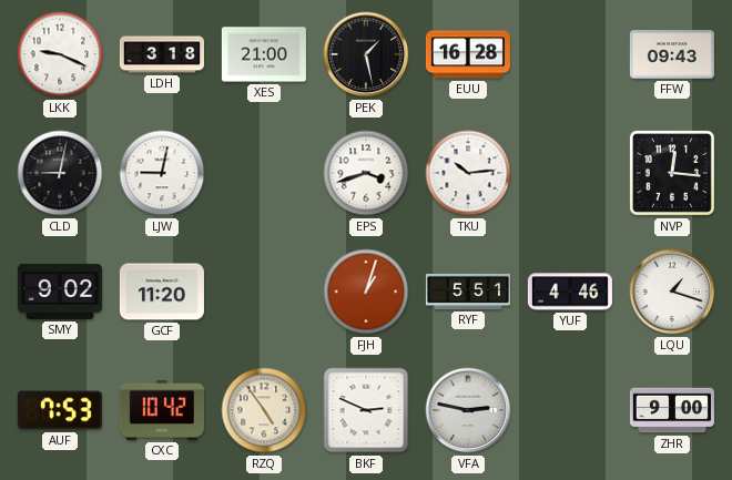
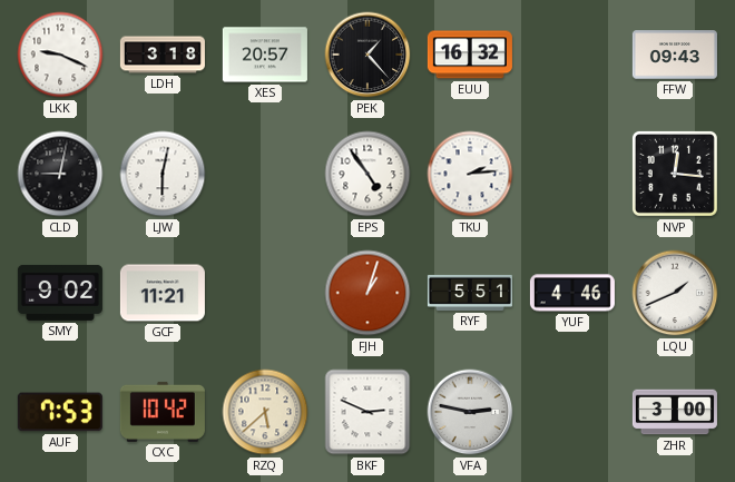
XES: 21:00 -> 20:57
PEK: 1:28 -> 1:23
EUU: 16:28 -> 16:32
LJW: 9:02 -> 6:02
EPS: 3:42 -> 4:54
TKU: 10:14 -> 2:14
GCF: 11:20 -> 11:21
LQU: 1:18 -> 1:41
RZQ: 4:54 -> 5:38
ZHR: 9:00 -> 3:00
